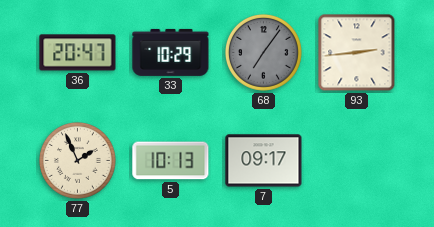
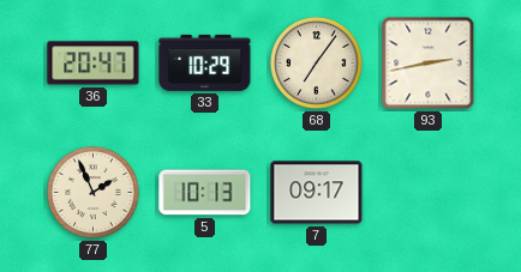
68 dial: grey -> cream
93: 2:44 -> 2:43
